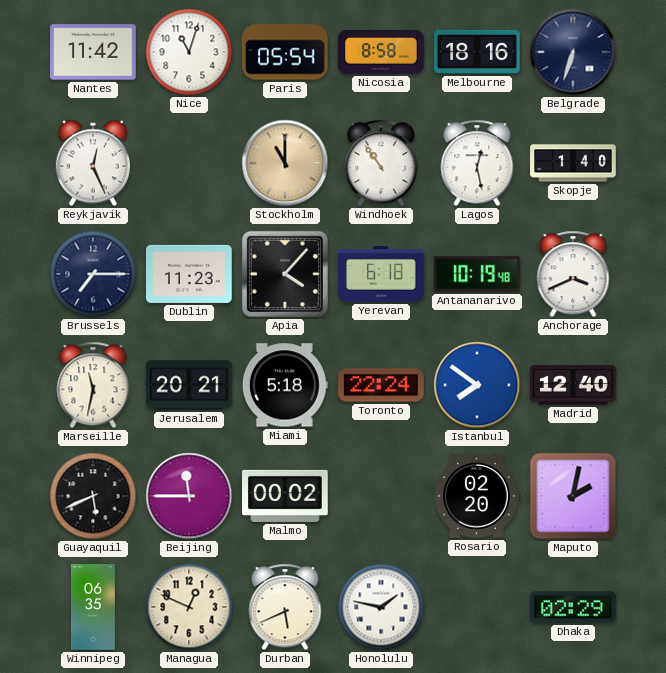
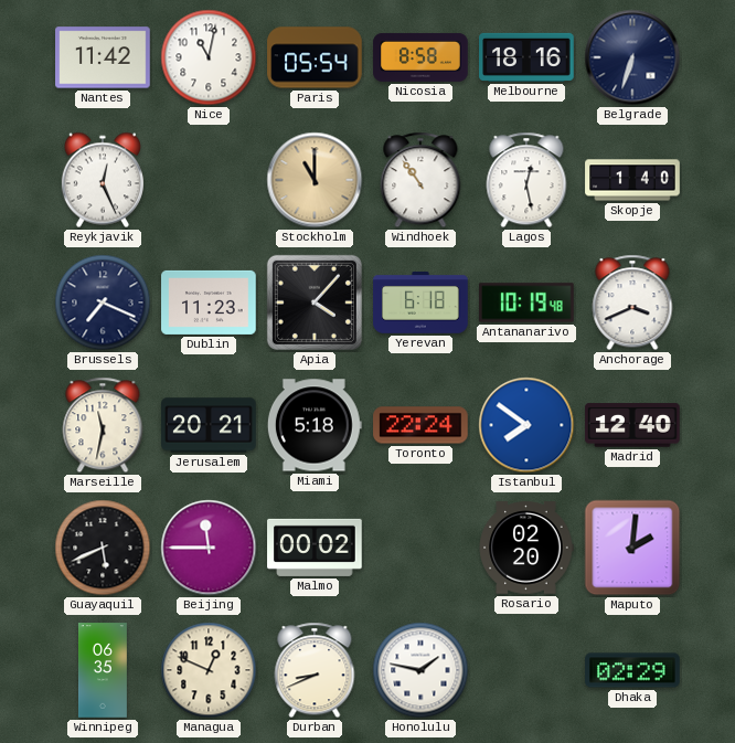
Nice: 11:03 -> 11:02
Brussels: 7:15 -> 7:19
Maputo: 2:02 -> 2:01
Durban: 5:41 -> 8:41
